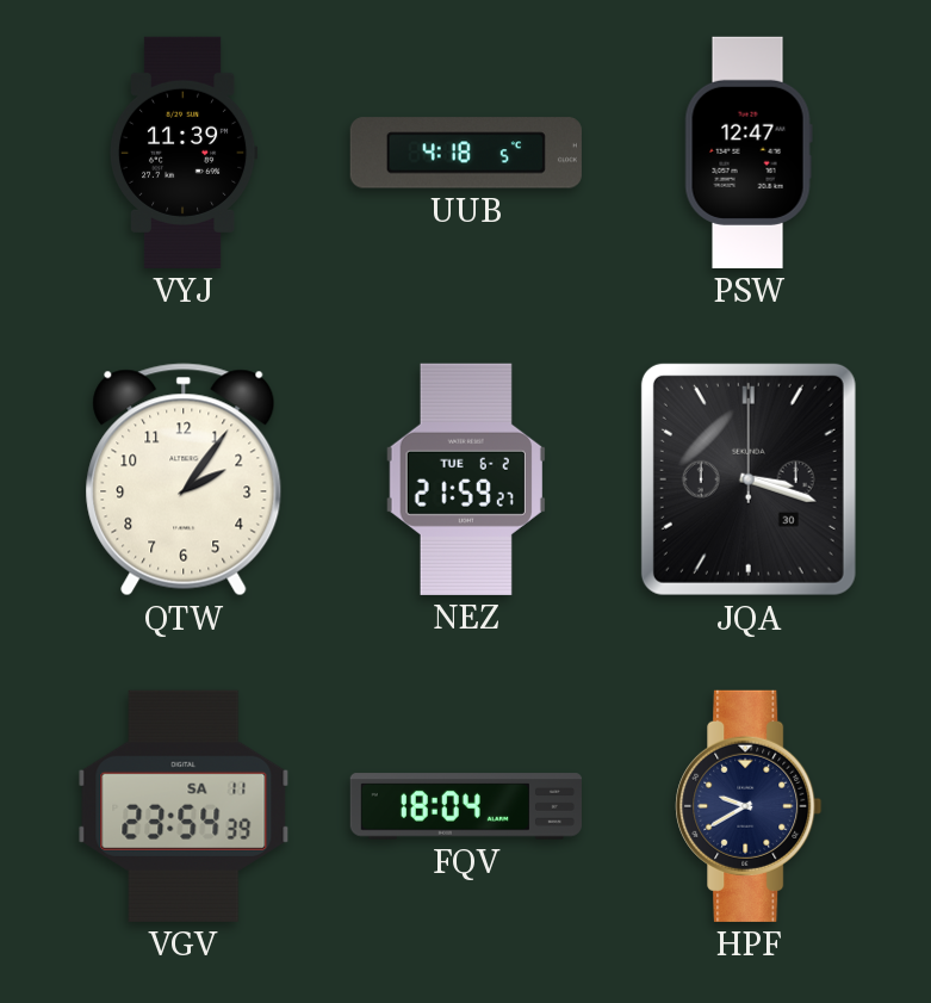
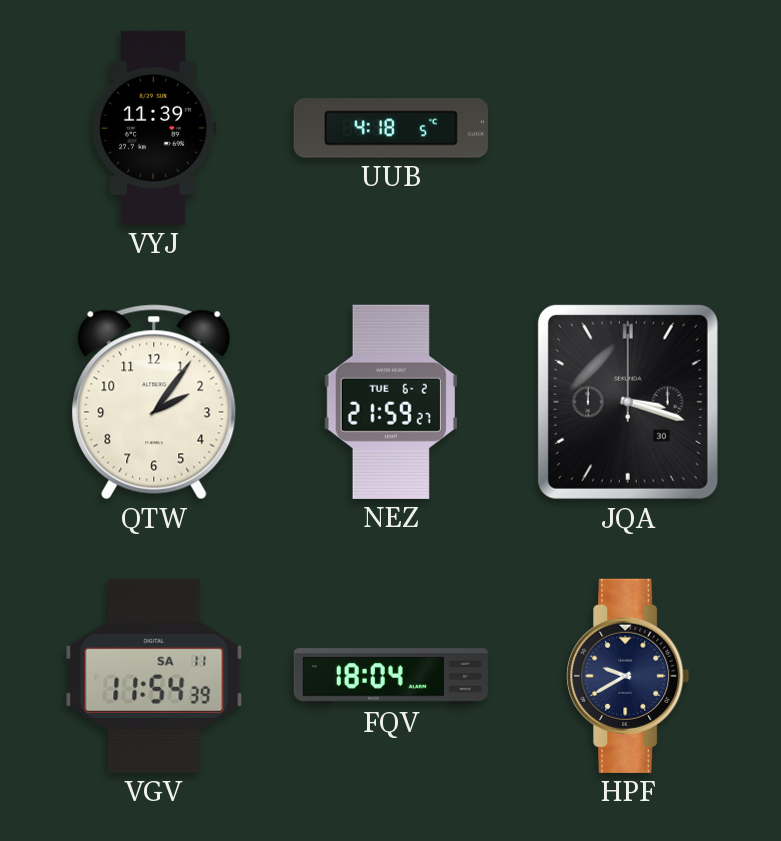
PSW: 12:47 -> none
VGV: 23:54 -> 11:54
